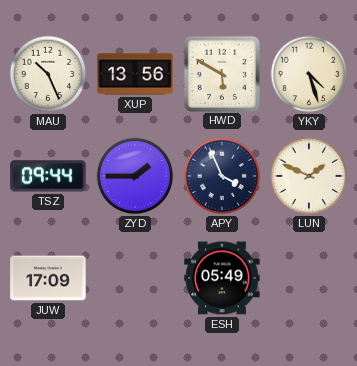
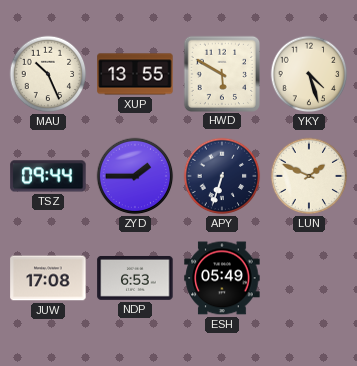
XUP: 13:56 -> 13:55
APY: 3:56 -> 6:33
JUW: 17:09 -> 17:08
NDP: none -> 6:53
